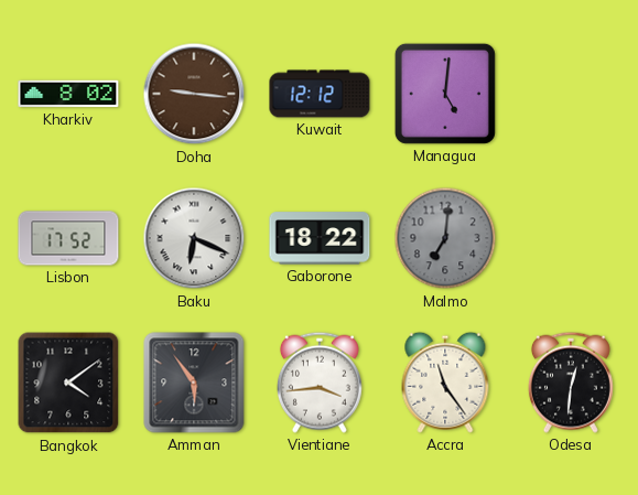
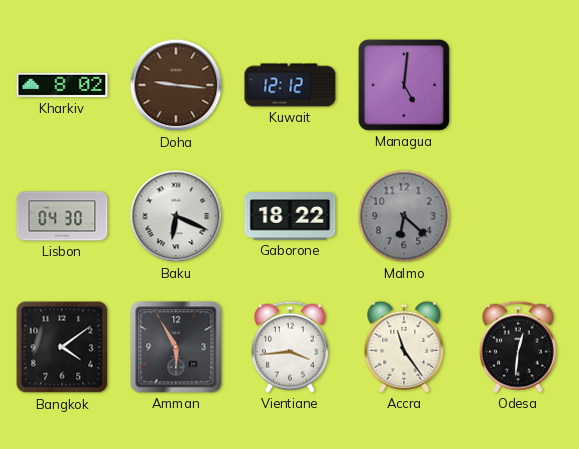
Lisbon: 17:52 -> 04:30
Malmo: 7:01 -> 6:22
Amman: 5:54 -> 5:55
